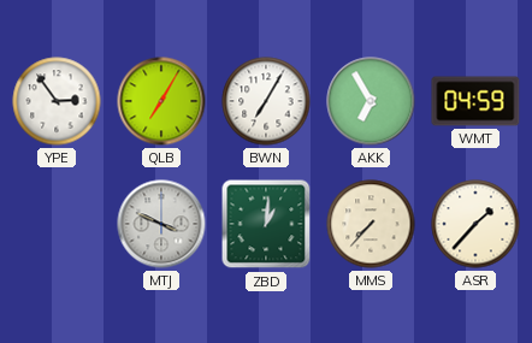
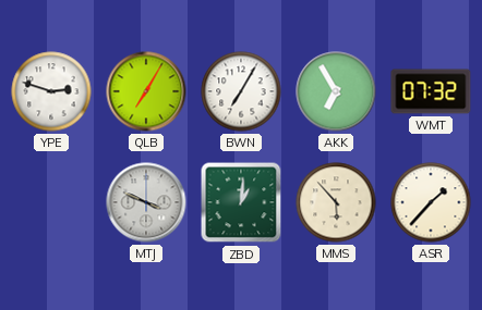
YPE: 2:54 -> 2:48
WMT: 04:59 -> 07:32
MMS: 7:37 -> 5:53
